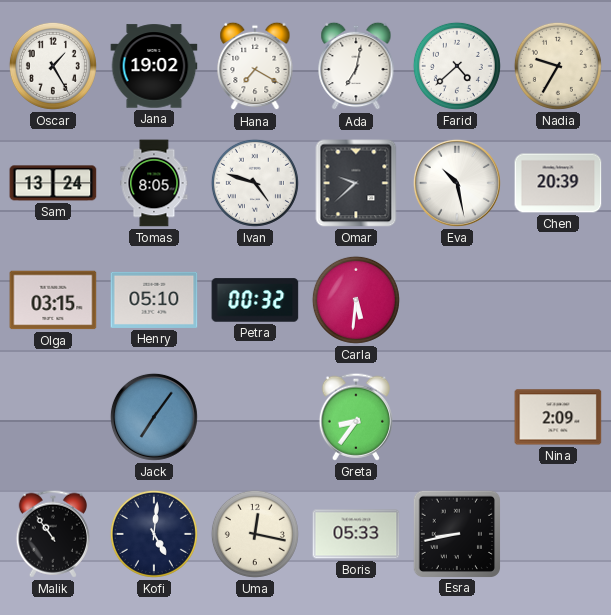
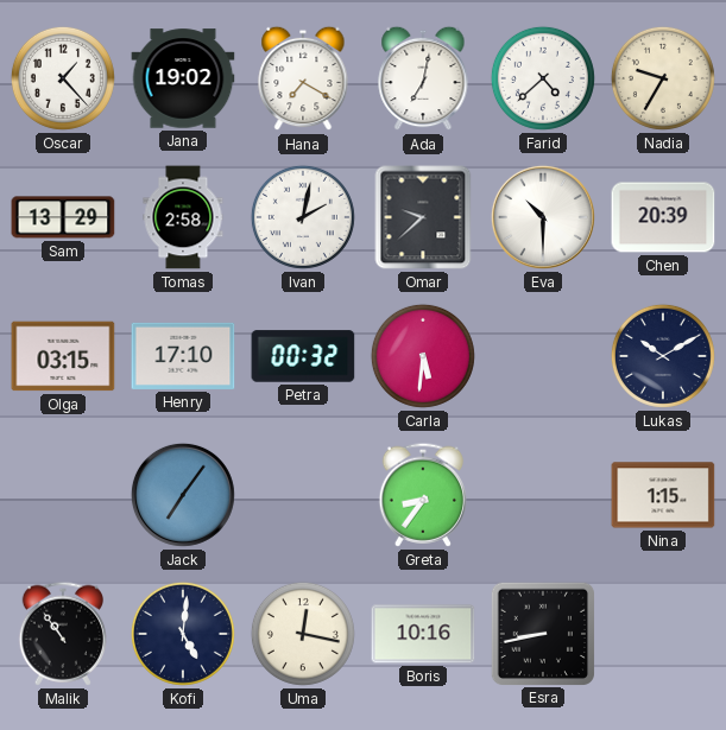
Oscar: 1:25 -> 1:23
Sam: 13:24 -> 13:29
Tomas: 8:05 -> 2:58
Ivan: 4:48 -> 2:02
Eva: 10:28 -> 10:30
Henry: 05:10 -> 17:10
Lukas: none -> 10:10
Nina: 2:09 -> 1:15
Boris: 05:33 -> 10:16
